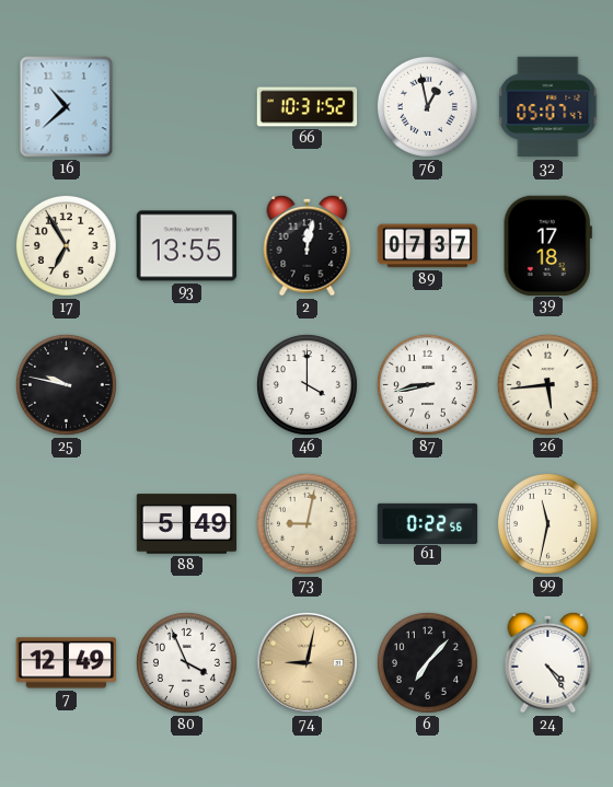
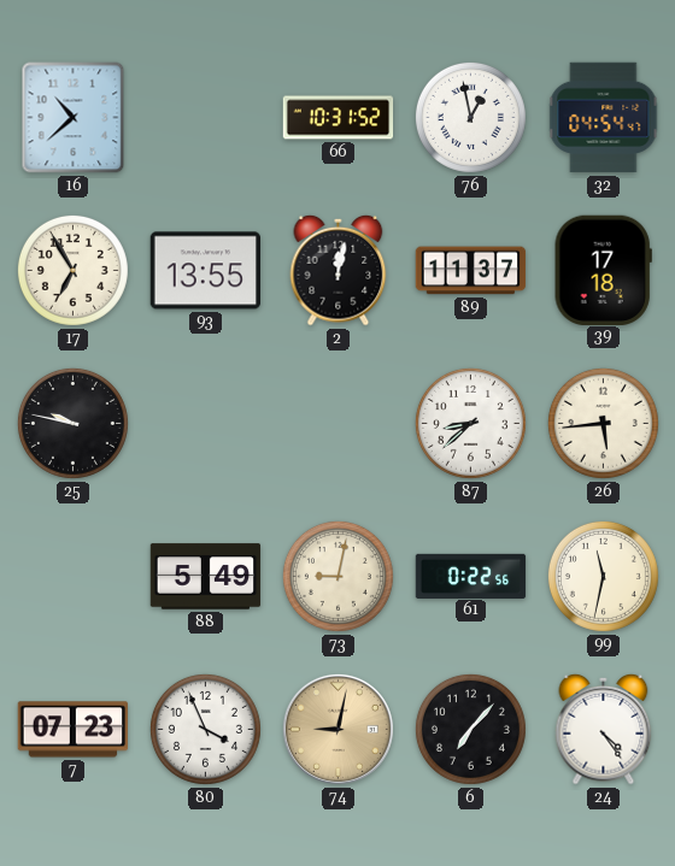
32: 05:07 -> 04:54
89: 07:37 -> 11:37
46: 4:00 -> none
87: 8:43 -> 8:38
7: 12:49 -> 07:23
